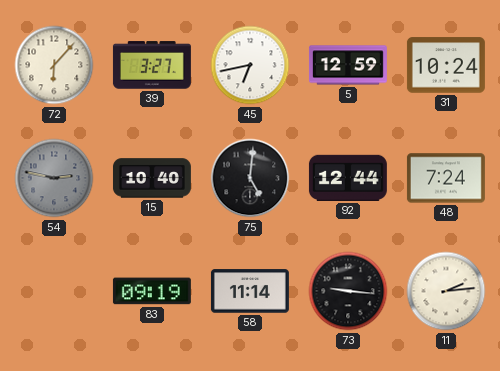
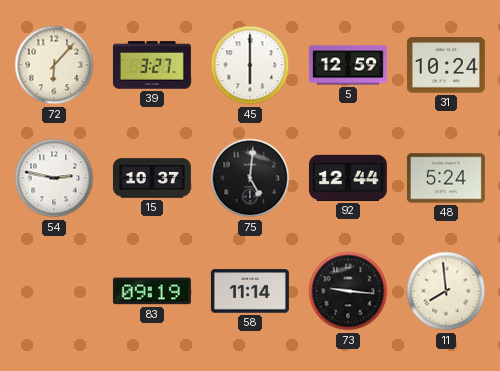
45: 6:43 -> 6:00
54 dial: grey -> white
15: 10:40 -> 10:37
48: 7:24 -> 5:24
11: 2:14 -> 7:59
